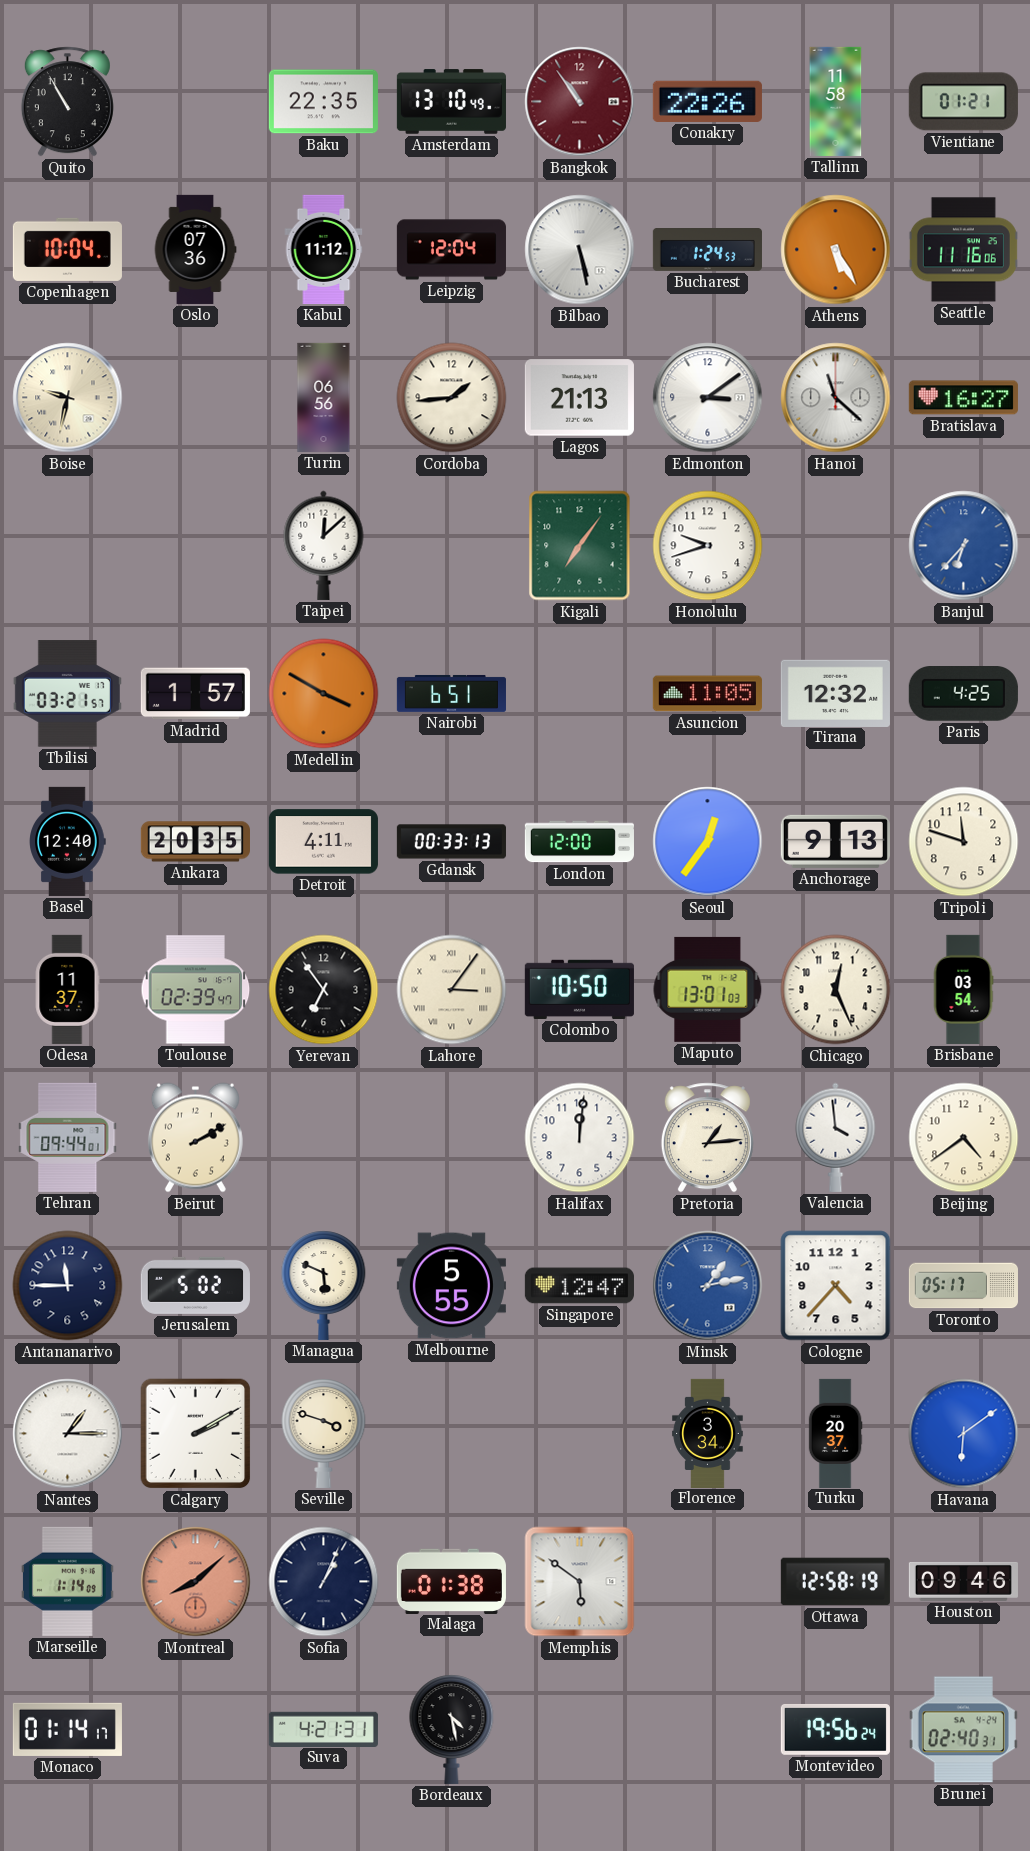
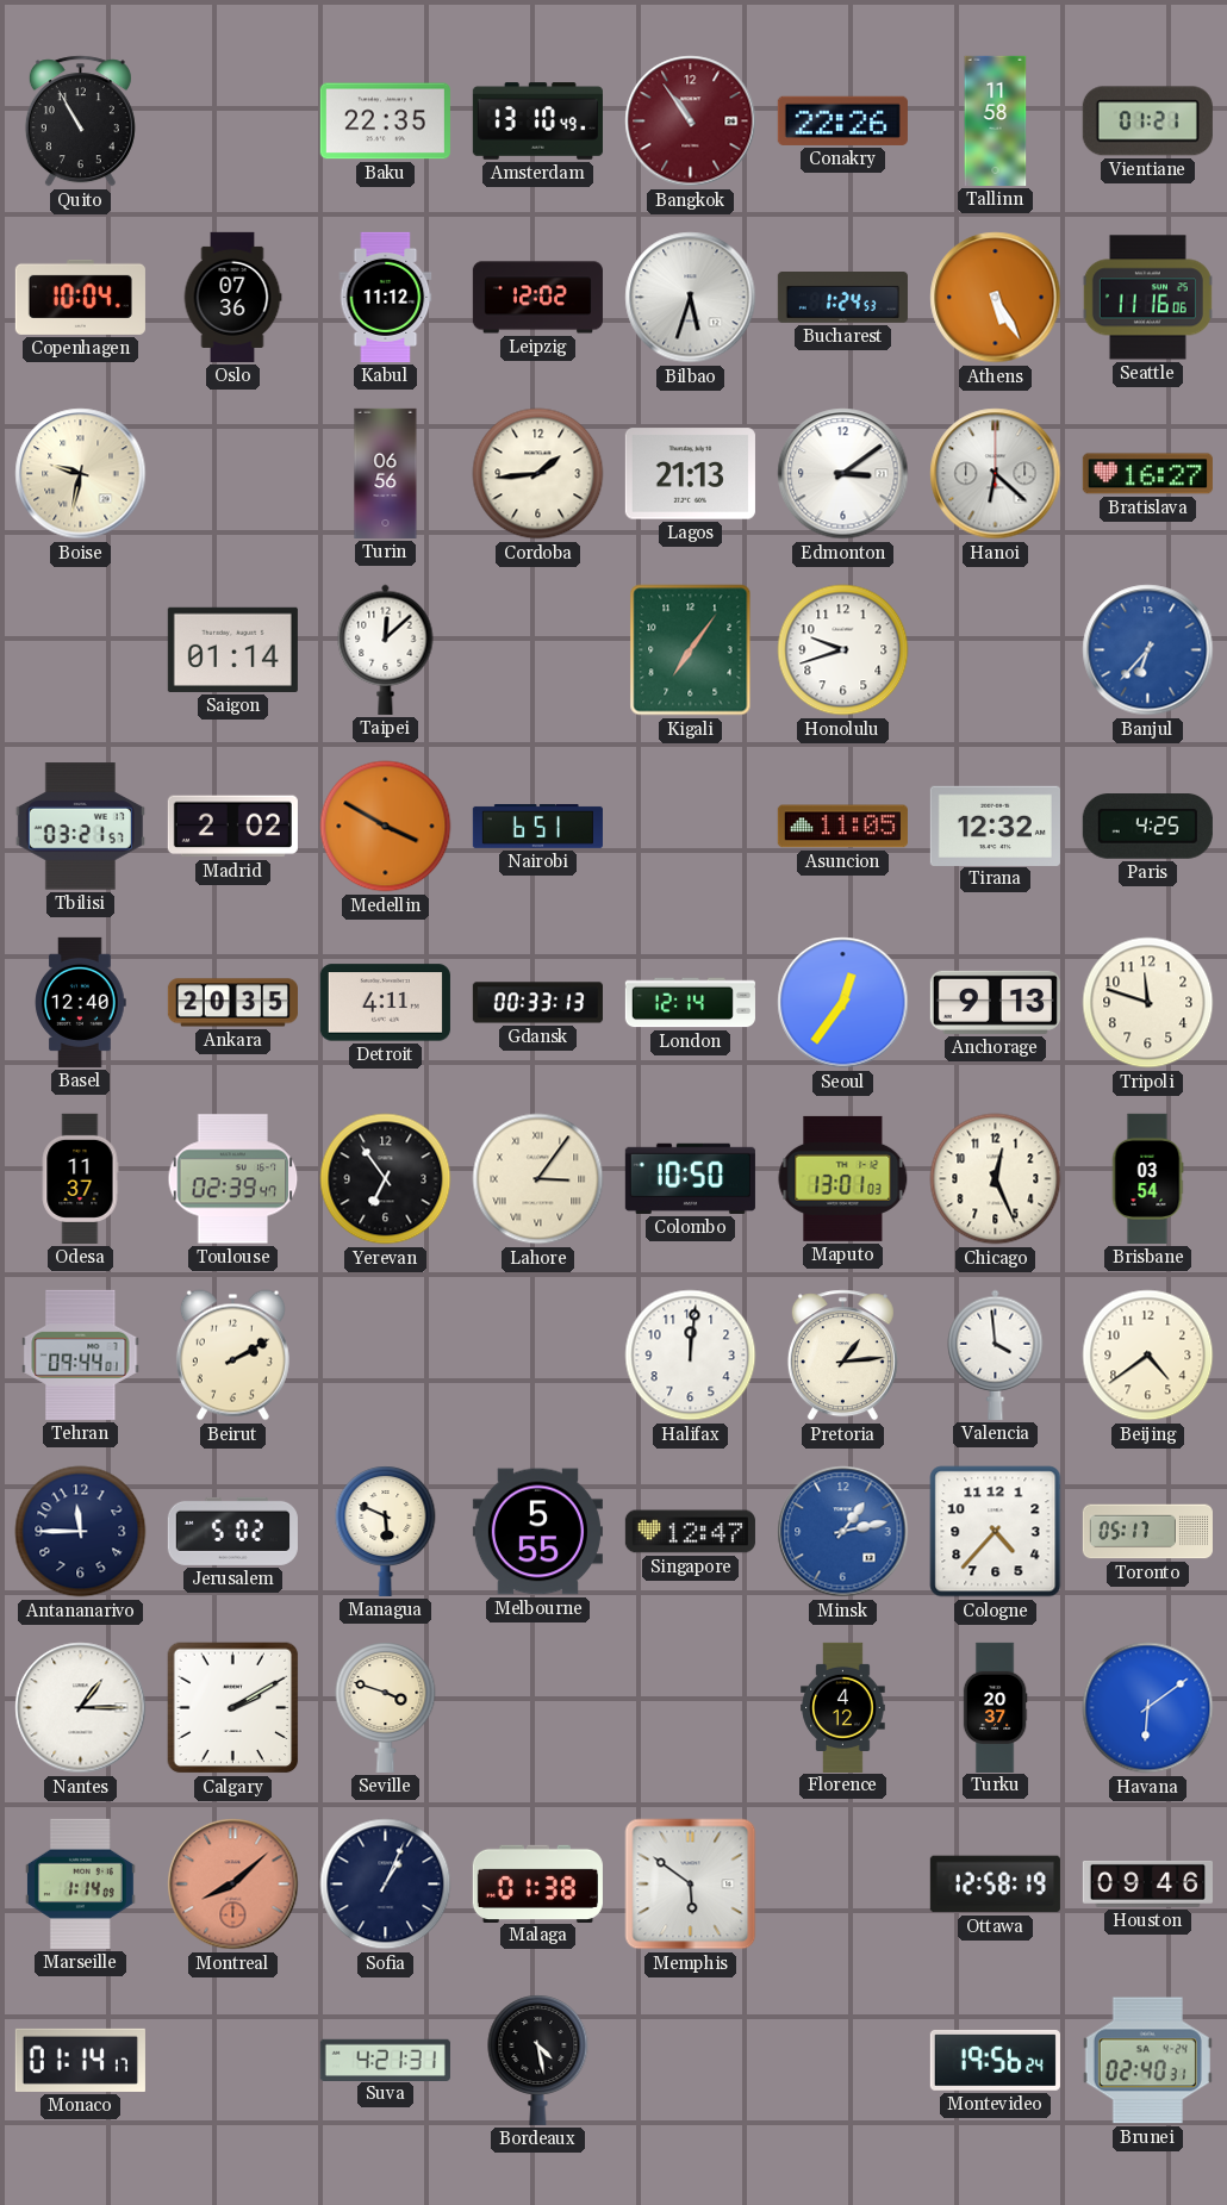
Leipzig: 12:04 -> 12:02
Bilbao: 5:28 -> 5:33
Hanoi: 11:22 -> 6:22
Saigon: none -> 01:14
Madrid: 1:57 -> 2:02
London: 12:00 -> 12:14
Florence: 3:34 -> 4:12
